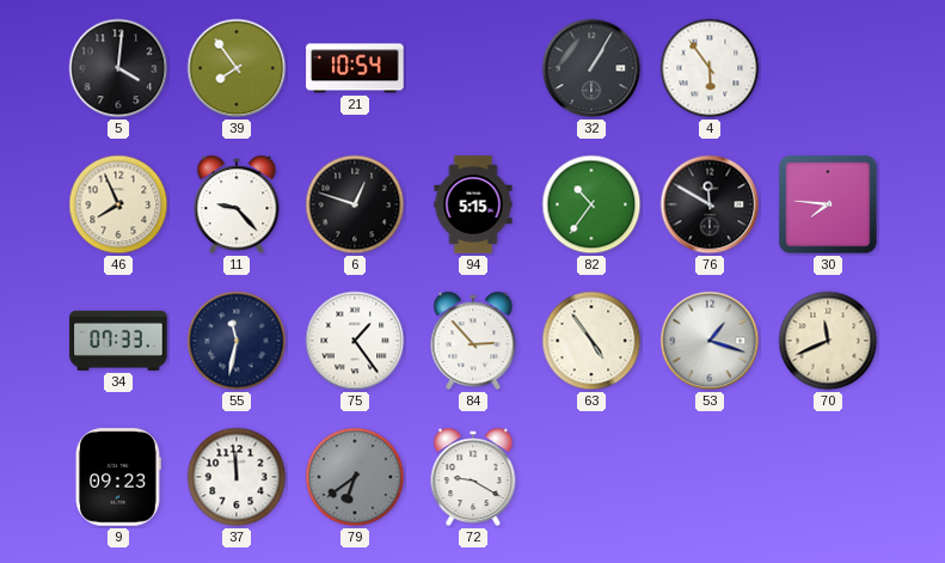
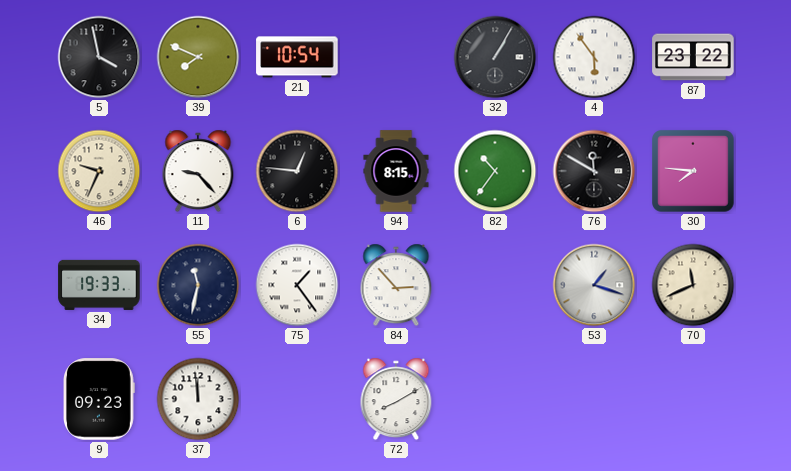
5: 4:01 -> 3:58
39: 7:54 -> 7:49
87: none -> 23:22
46: 7:56 -> 9:34
6: 12:48 -> 12:46
94: 5:15 -> 8:15
34: 07:33 -> 19:33
63: 4:54 -> none
79: 6:39 -> none
72: 9:20 -> 8:10
